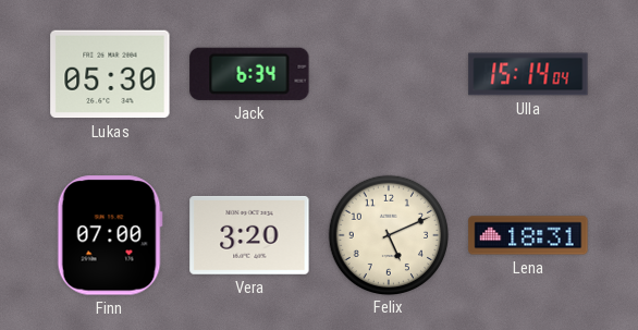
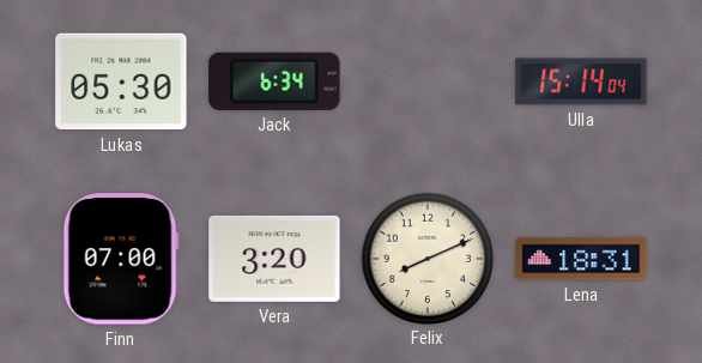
Felix: 5:11 -> 8:11
